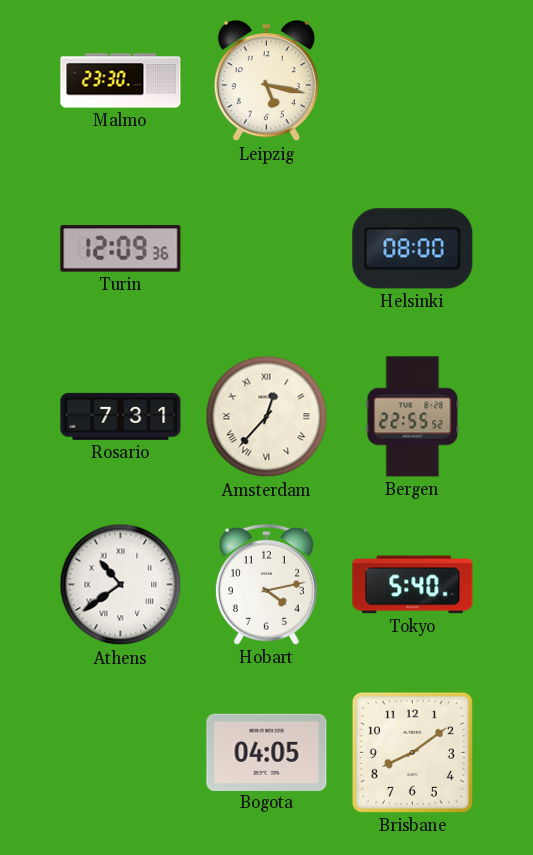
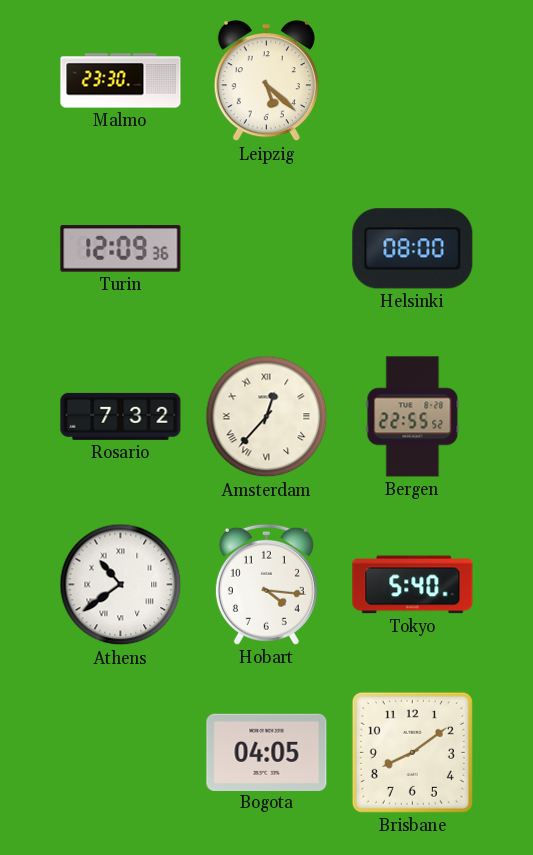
Leipzig: 5:17 -> 5:22
Rosario: 7:31 -> 7:32
Hobart: 4:13 -> 4:16
